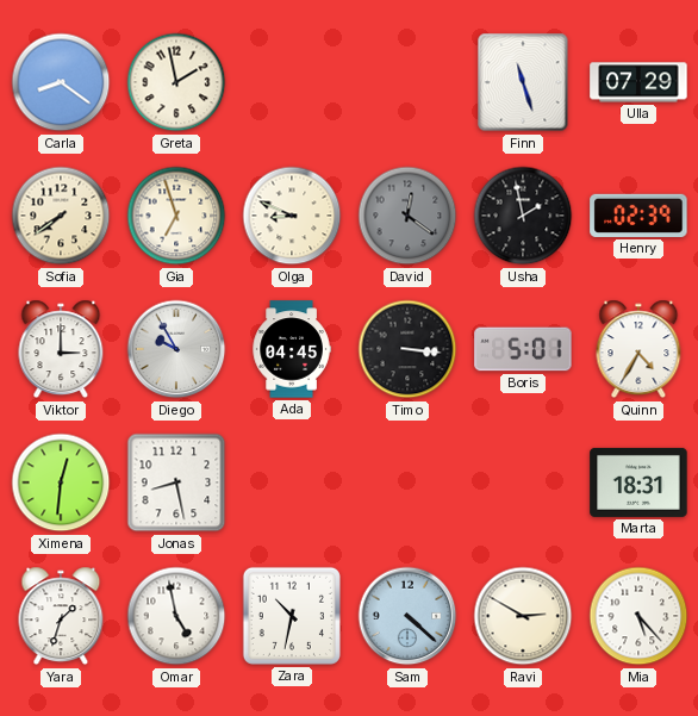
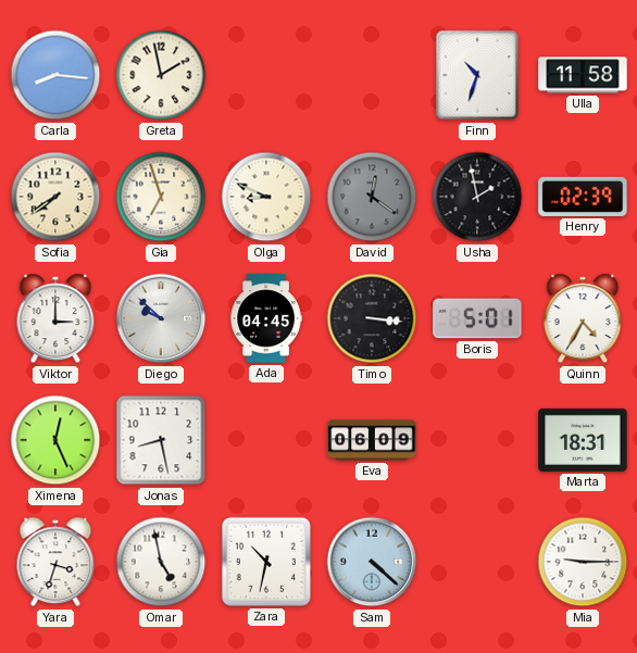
Carla: 8:21 -> 8:16
Finn: 11:27 -> 10:33
Ulla: 07:29 -> 11:58
Diego: 9:55 -> 9:52
Ximena: 12:31 -> 12:26
Eva: none -> 06:09
Yara: 1:33 -> 3:33
Ravi: 2:50 -> none
Mia: 5:23 -> 9:15
